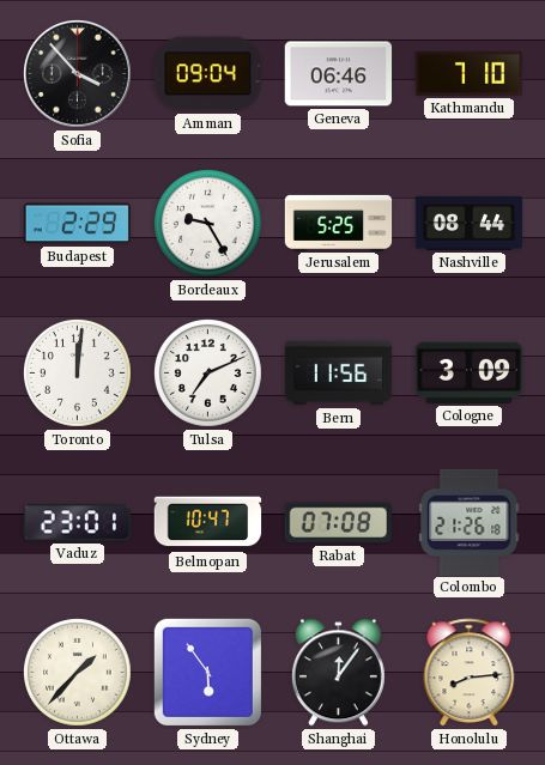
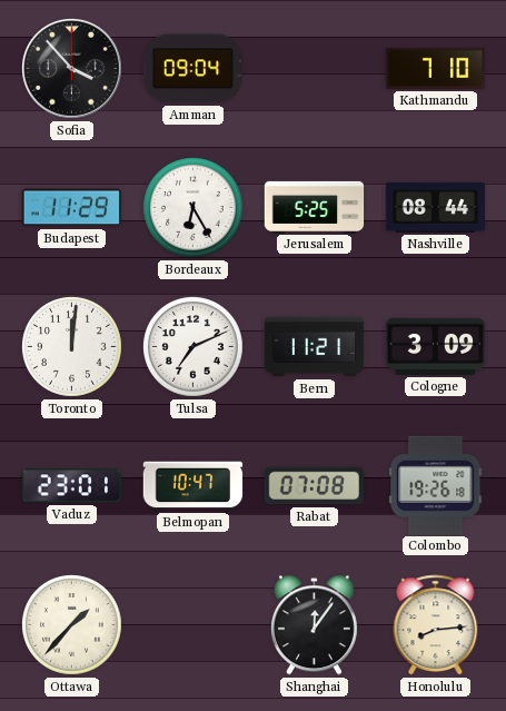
Geneva: 06:46 -> none
Budapest: 2:29 -> 11:29
Bordeaux: 9:25 -> 6:25
Bern: 11:56 -> 11:21
Colombo: 21:26 -> 19:26
Sydney: 5:54 -> none
